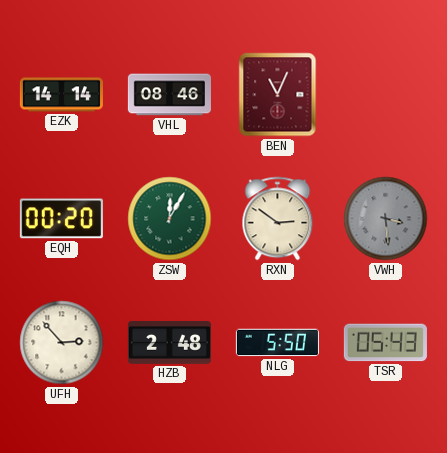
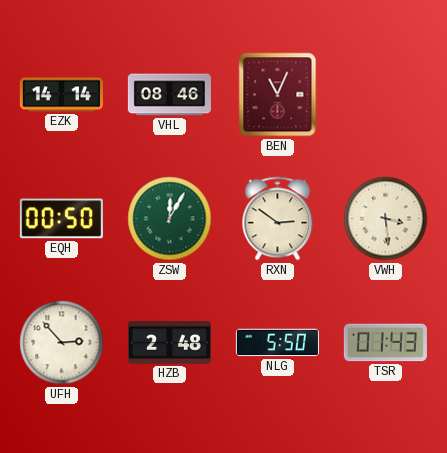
EQH: 00:20 -> 00:50
VWH dial: grey -> cream
TSR: 05:43 -> 01:43
